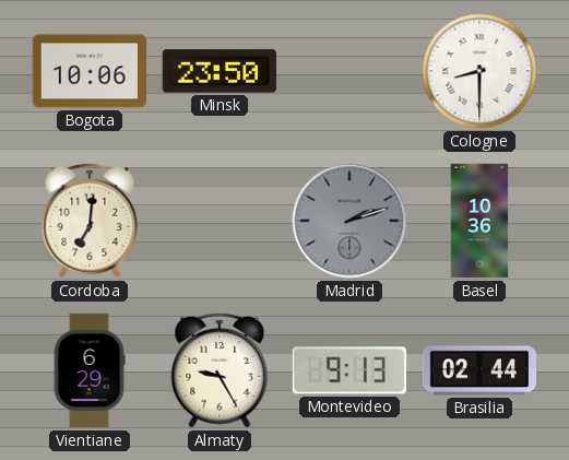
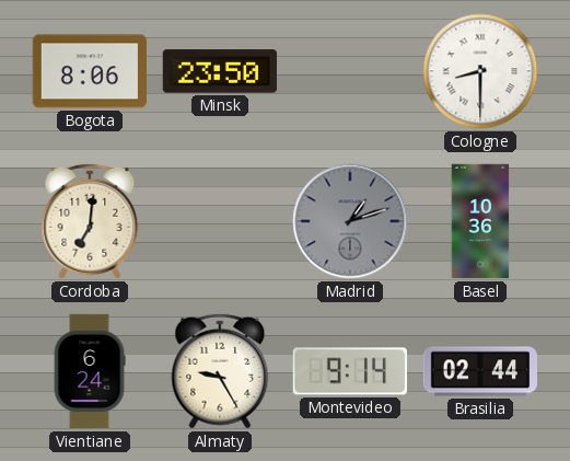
Bogota: 10:06 -> 8:06
Madrid: 2:12 -> 1:12
Vientiane: 6:29 -> 6:24
Montevideo: 9:13 -> 9:14
